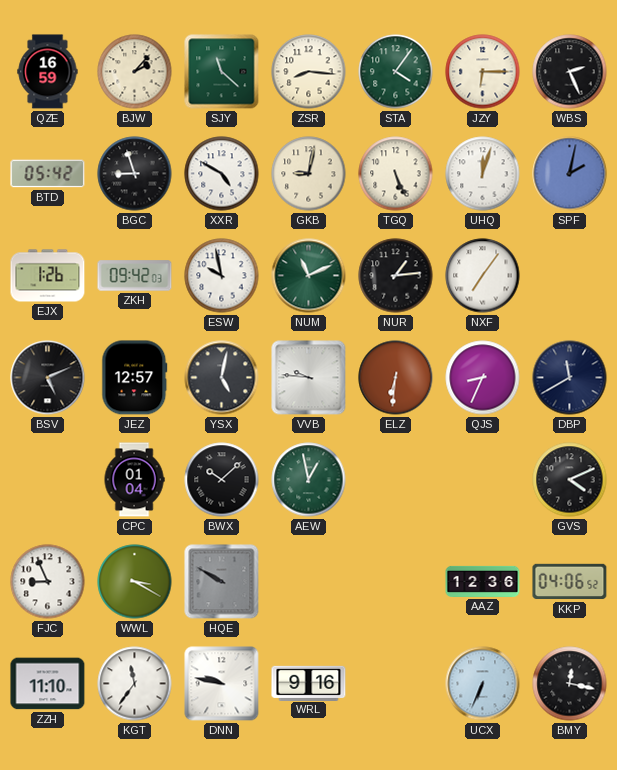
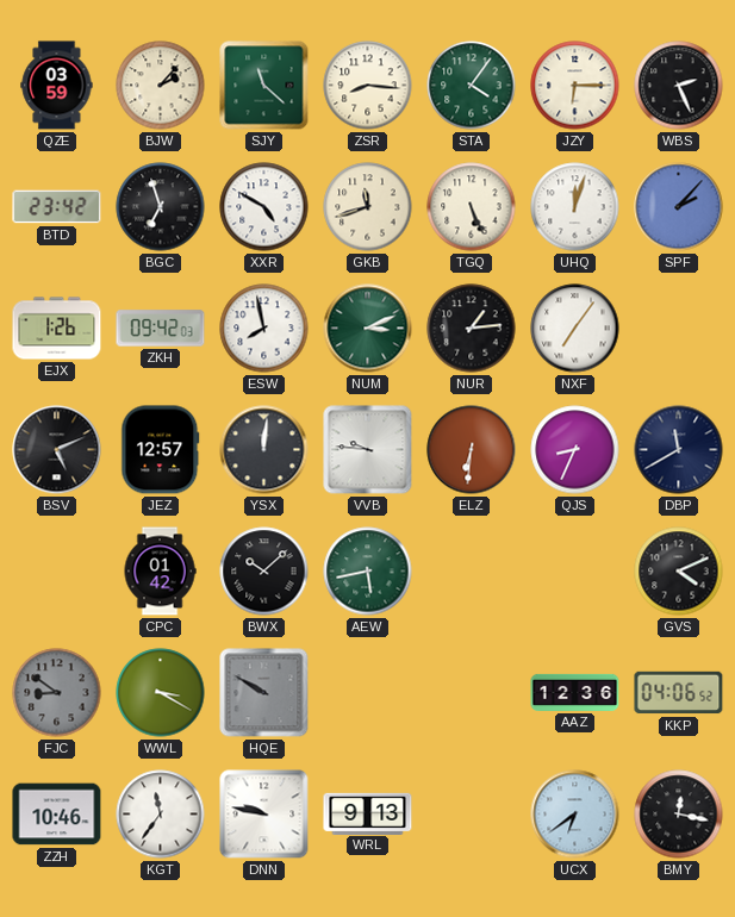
QZE: 16:59 -> 03:59
BTD: 05:42 -> 23:42
BGC: 8:57 -> 6:57
GKB: 9:02 -> 11:42
SPF: 2:02 -> 2:07
ESW: 9:58 -> 7:58
NUM: 11:11 -> 3:11
YSX: 5:02 -> 12:01
CPC: 01:04 -> 01:42
AEW: 12:58 -> 5:43
FJC: 8:56 -> 8:51
FJC dial: white -> grey
ZZH: 11:10 -> 10:46
WRL: 9:16 -> 9:13
UCX: 6:34 -> 6:39
